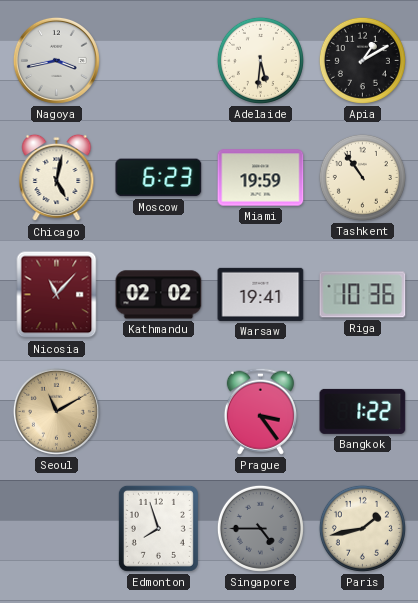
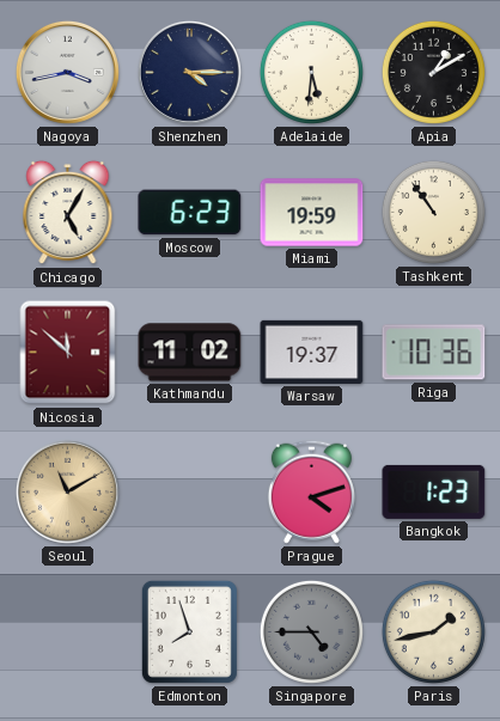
Shenzhen: none -> 4:15
Chicago: 5:02 -> 5:05
Nicosia: 11:07 -> 11:52
Kathmandu: 02:02 -> 11:02
Warsaw: 19:41 -> 19:37
Prague: 3:24 -> 4:12
Bangkok: 1:22 -> 1:23
